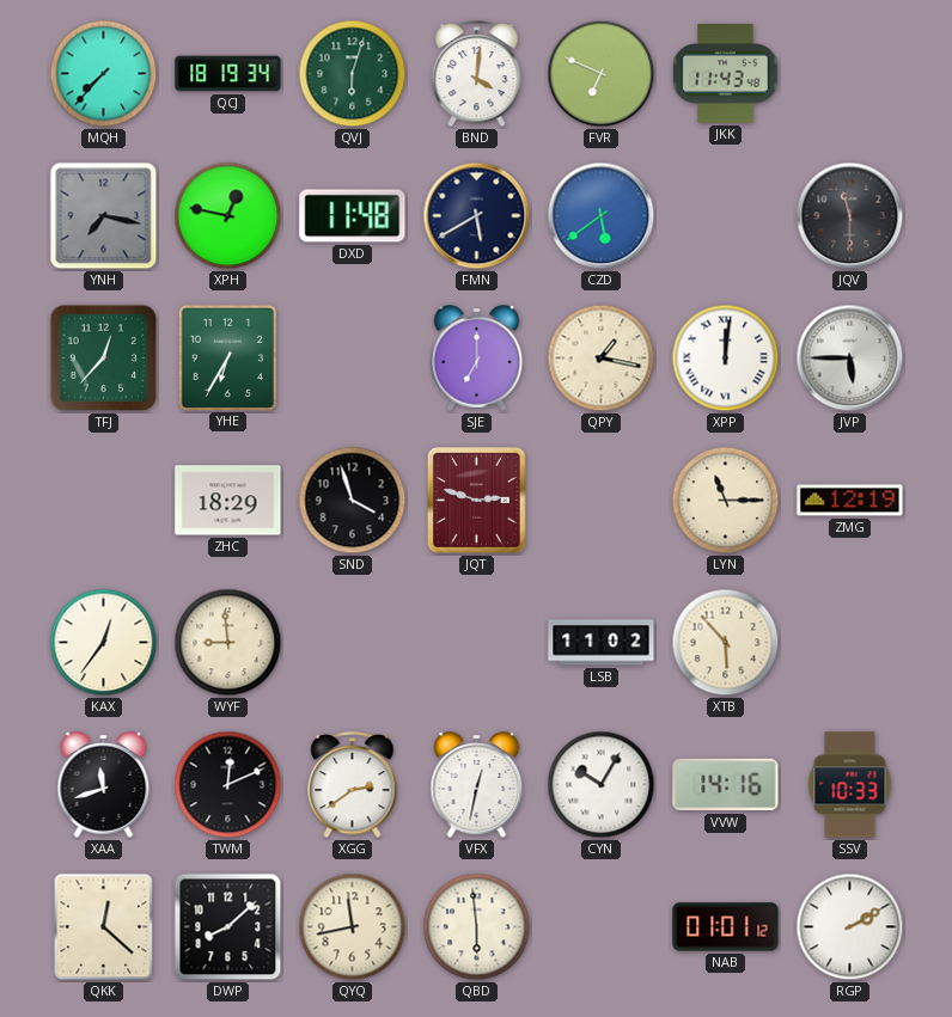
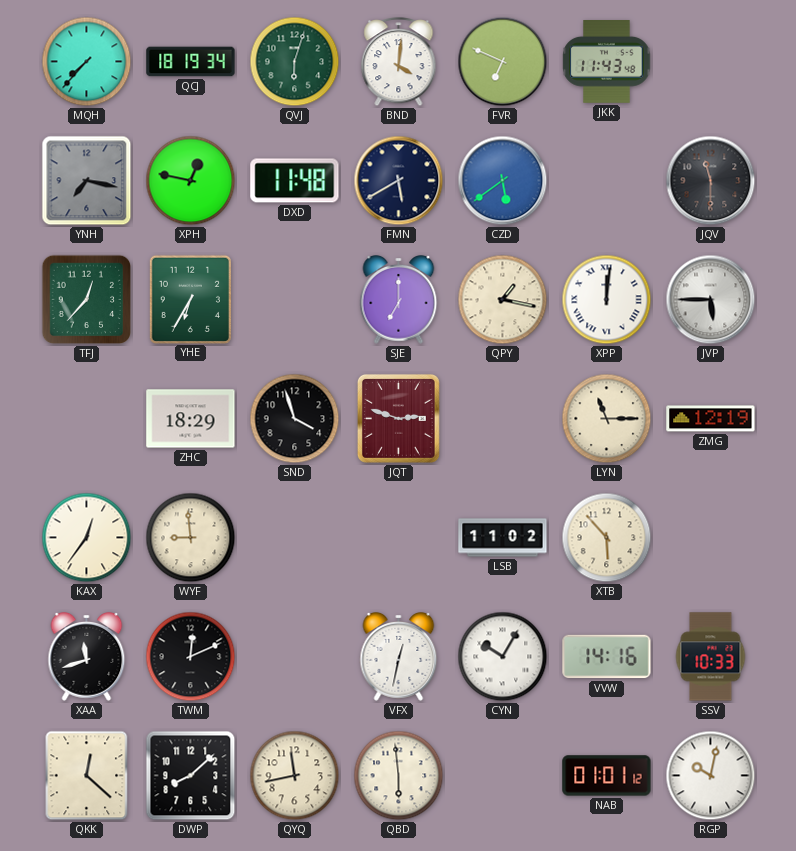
XGG: 2:39 -> none
RGP: 2:10 -> 10:02
